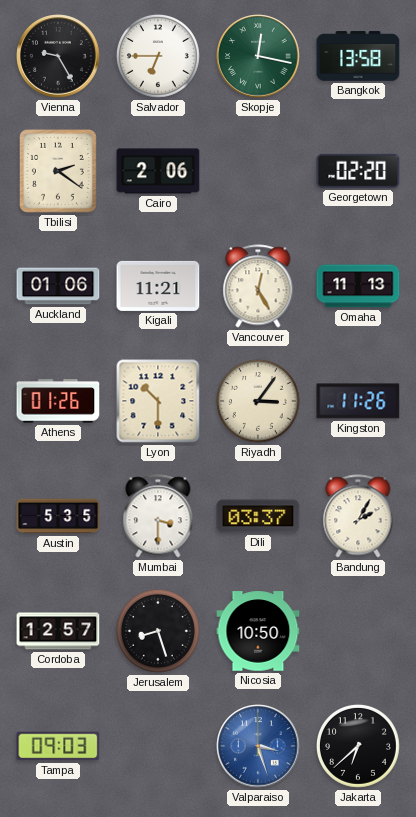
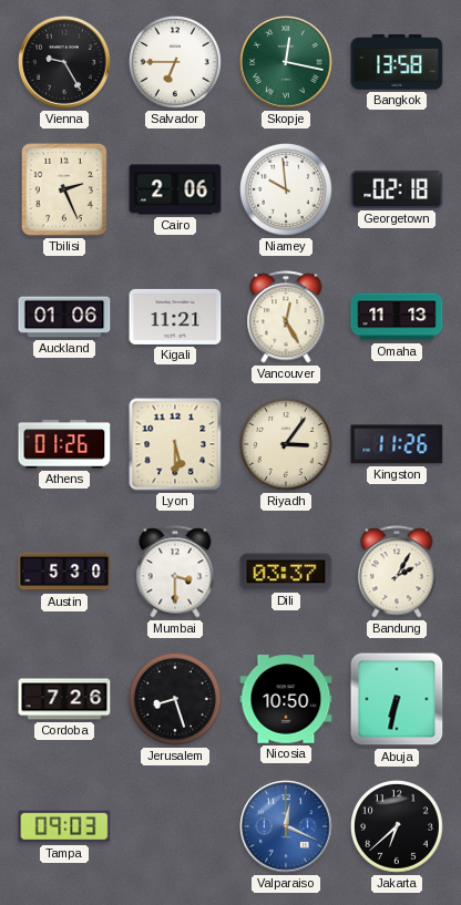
Tbilisi: 2:21 -> 2:26
Niamey: none -> 9:59
Georgetown: 02:20 -> 02:18
Lyon: 10:30 -> 5:30
Austin: 5:35 -> 5:30
Cordoba: 12:57 -> 7:26
Abuja: none -> 6:32
Valparaiso: 3:27 -> 12:19
